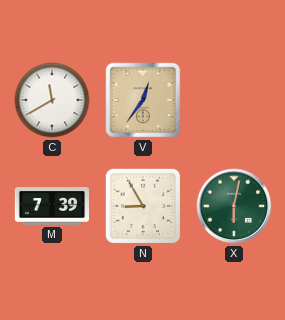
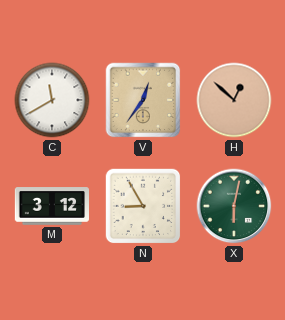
H: none -> 12:52
M: 7:39 -> 3:12
